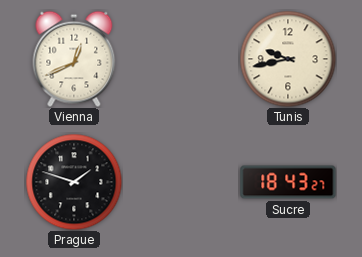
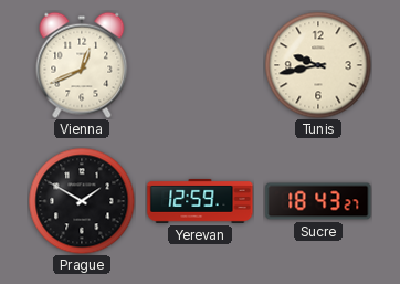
Prague: 1:48 -> 1:50
Yerevan: none -> 12:59
